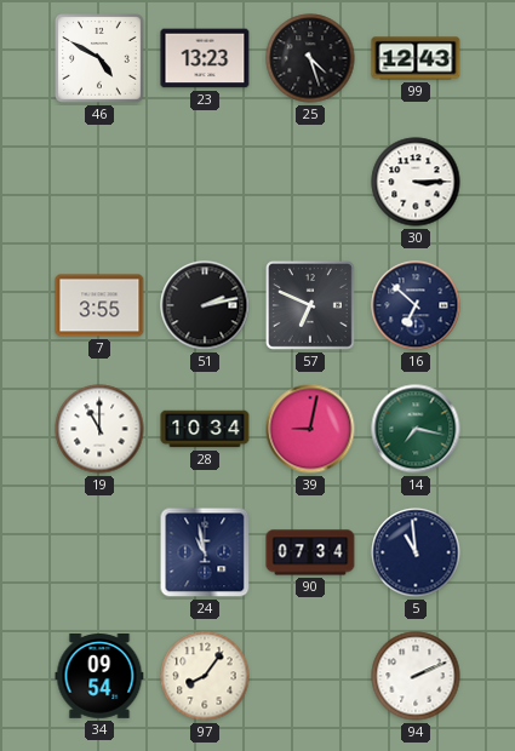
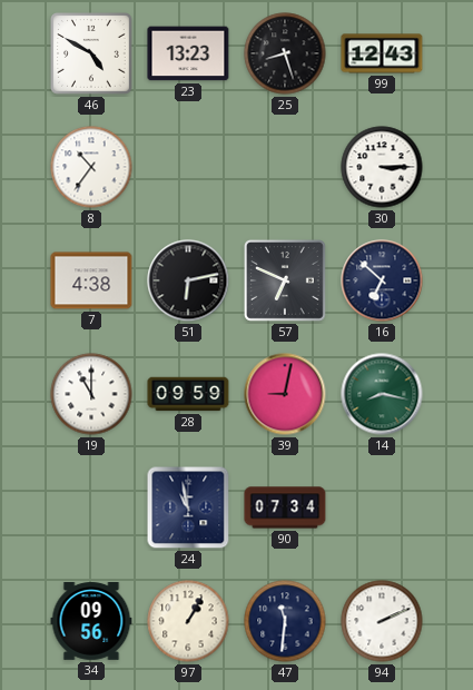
25: 4:27 -> 8:27
8: none -> 10:36
7: 3:55 -> 4:38
51: 2:13 -> 6:13
28: 10:34 -> 09:59
14: 7:17 -> 8:17
5: 10:59 -> none
34: 09:54 -> 09:56
97: 8:06 -> 1:05
47: none -> 11:31
